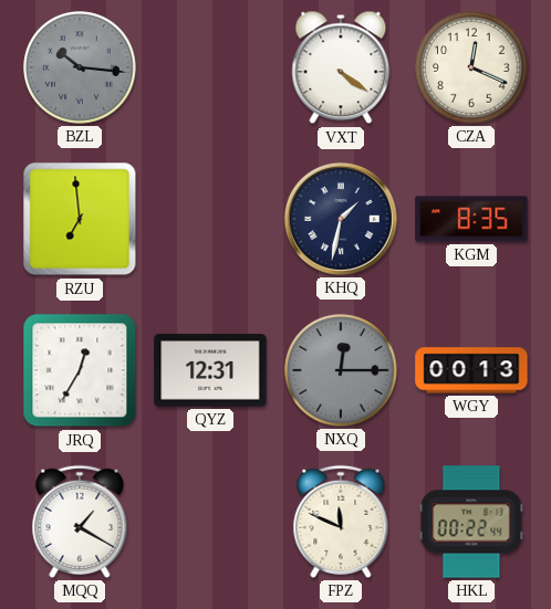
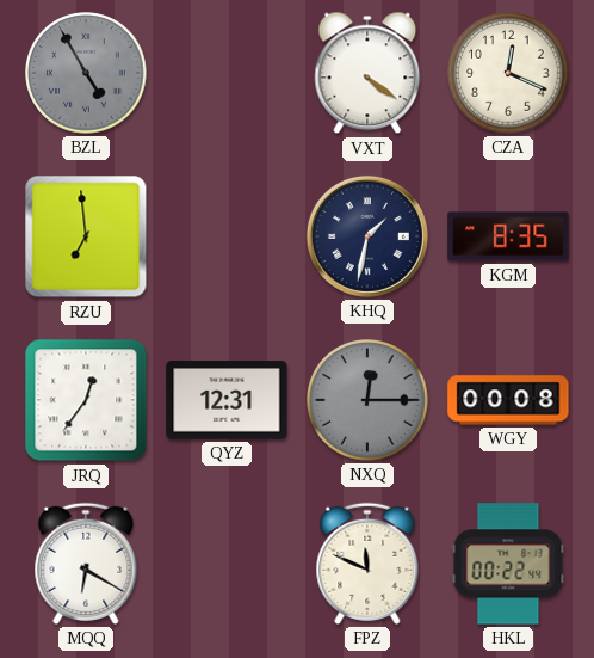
BZL: 10:16 -> 4:55
JRQ: 12:35 -> 12:36
WGY: 00:13 -> 00:08
MQQ: 1:20 -> 6:20
